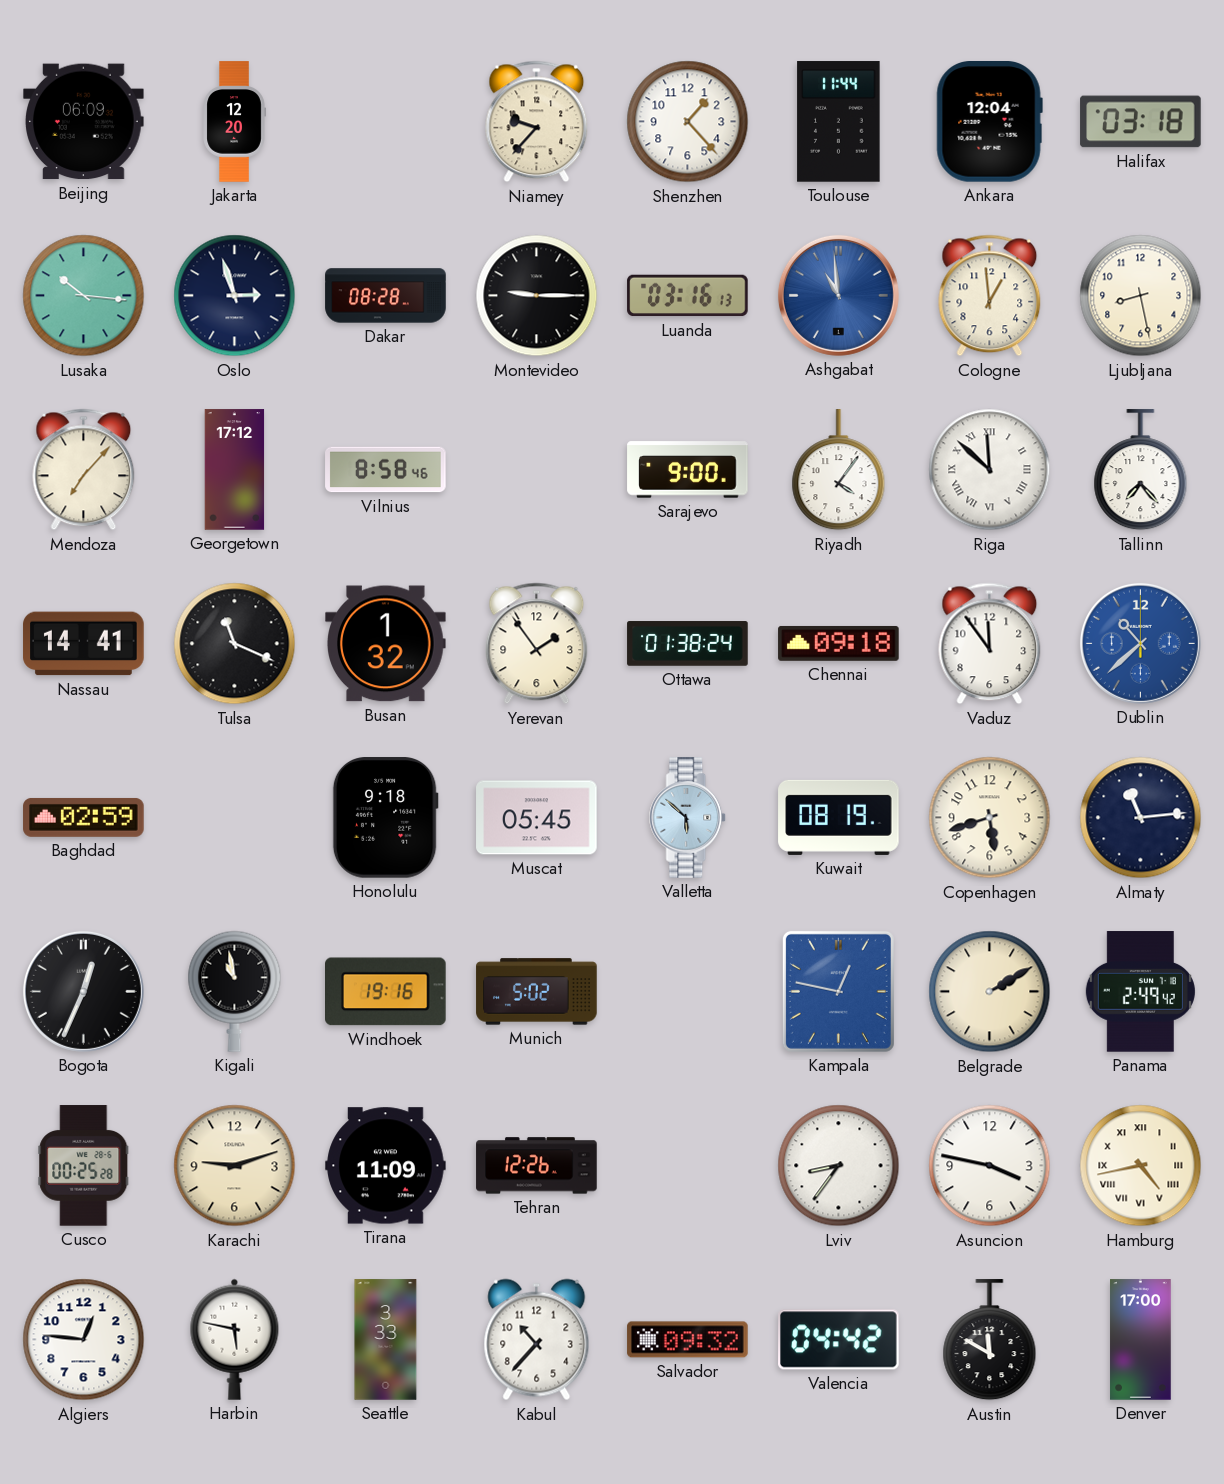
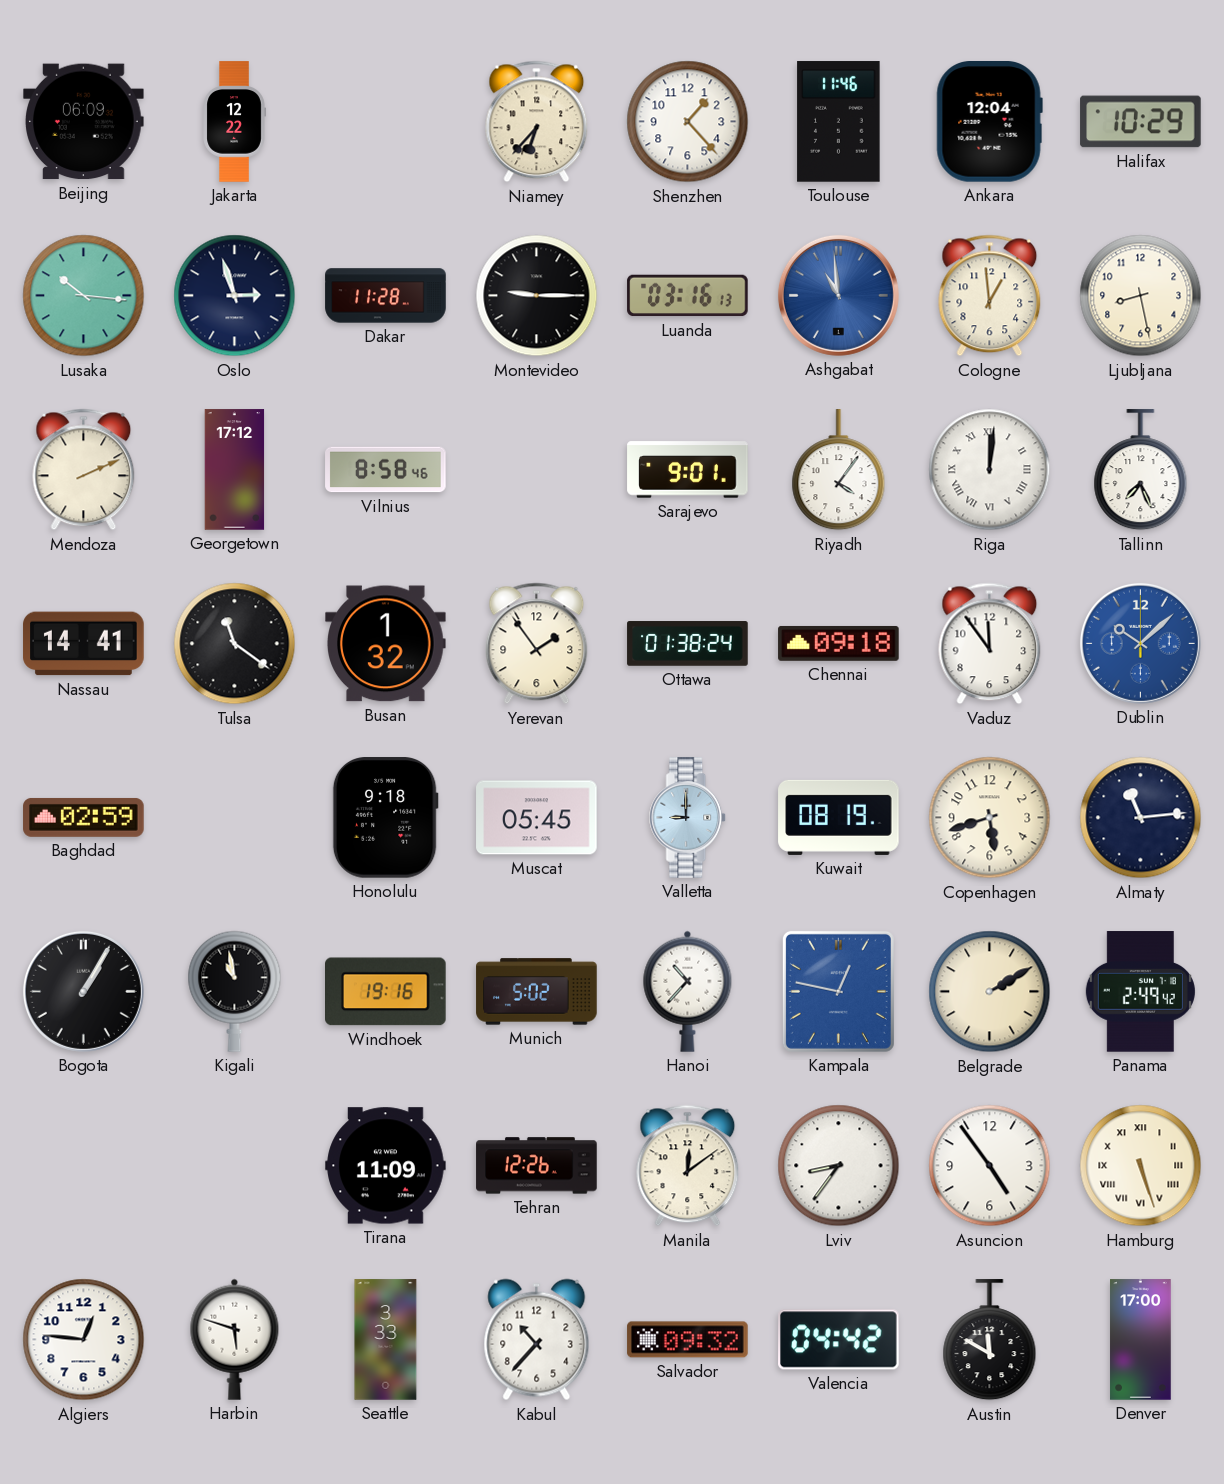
Jakarta: 12:20 -> 12:22
Niamey: 9:37 -> 6:37
Toulouse: 11:44 -> 11:46
Halifax: 03:18 -> 10:29
Dakar: 08:28 -> 11:28
Mendoza: 7:07 -> 2:11
Sarajevo: 9:00 -> 9:01
Riga: 11:52 -> 12:01
Tallinn: 7:23 -> 7:26
Tulsa: 11:19 -> 11:21
Dublin: 10:38 -> 10:08
Valletta: 5:52 -> 9:00
Bogota: 12:34 -> 1:05
Hanoi: none -> 10:37
Cusco: 00:25 -> none
Karachi: 9:12 -> none
Manila: none -> 12:09
Asuncion: 3:47 -> 4:54
Hamburg: 4:43 -> 5:27
Harbin: 5:47 -> 5:48
